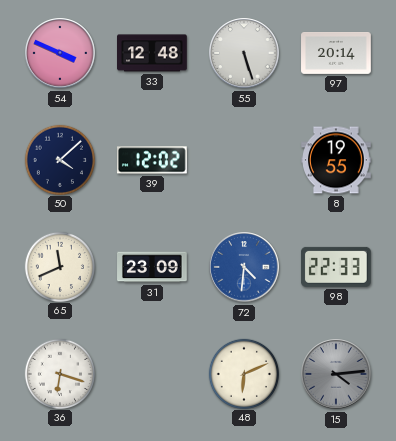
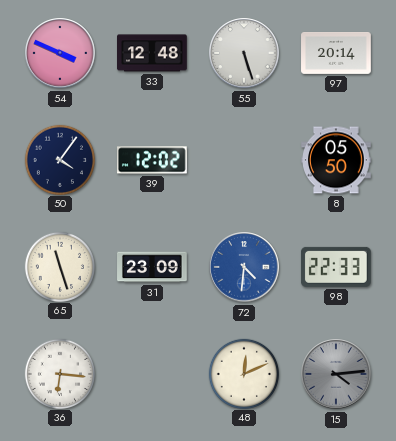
50: 4:08 -> 4:06
8: 19:55 -> 05:50
65: 11:41 -> 11:27
36: 6:18 -> 6:16
48: 6:11 -> 12:11
